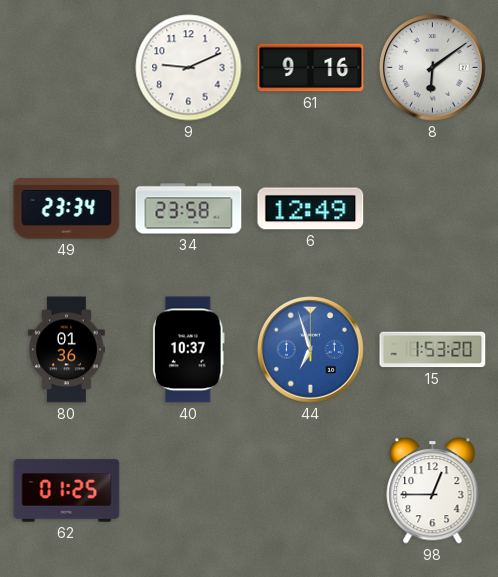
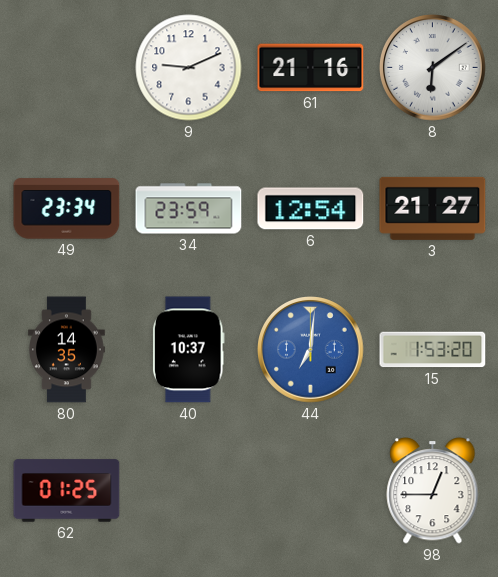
61: 9:16 -> 21:16
34: 23:58 -> 23:59
6: 12:49 -> 12:54
3: none -> 21:27
80: 01:36 -> 14:35
44: 6:57 -> 7:01
